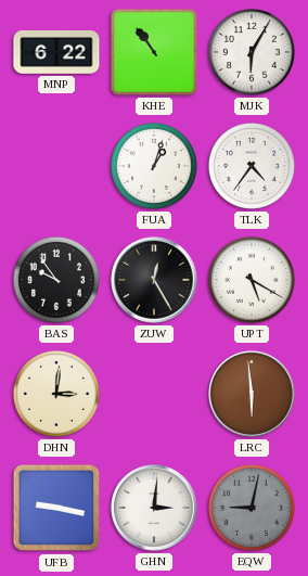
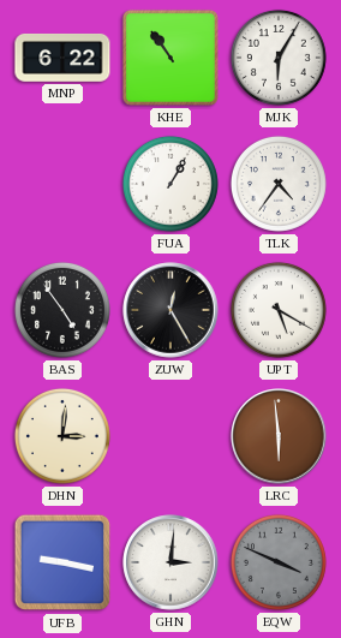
FUA: 1:03 -> 1:05
BAS: 9:54 -> 4:54
EQW: 9:02 -> 3:49
